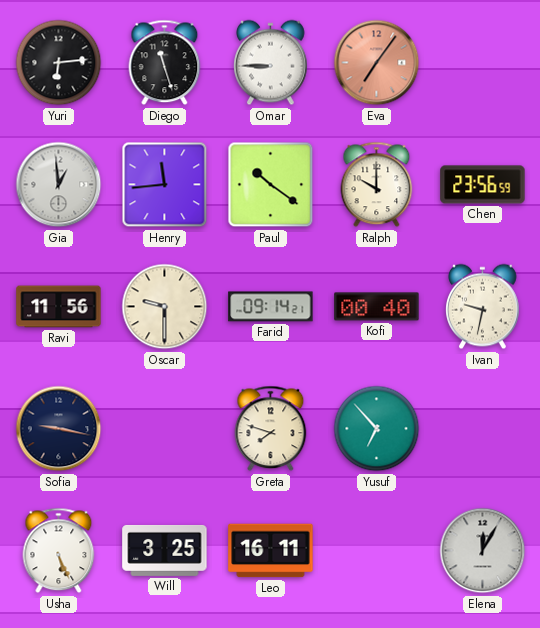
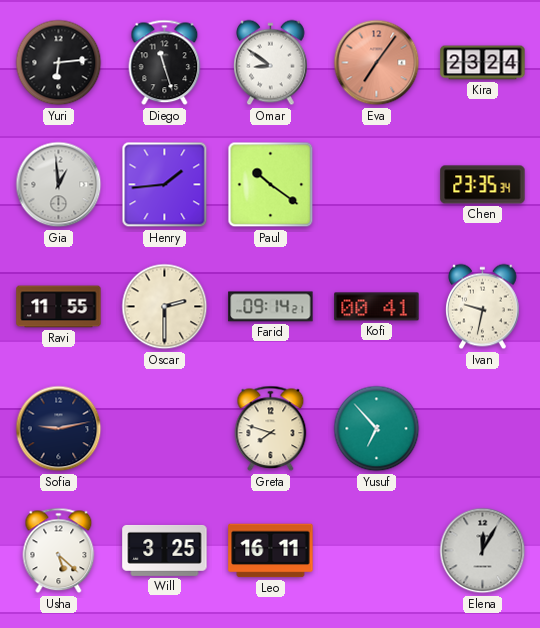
Omar: 8:45 -> 8:51
Kira: none -> 23:24
Henry: 11:44 -> 1:44
Ralph: 10:00 -> none
Chen: 23:56 -> 23:35
Ravi: 11:56 -> 11:55
Oscar: 9:30 -> 2:30
Kofi: 00:40 -> 00:41
Sofia: 9:17 -> 9:13
Usha: 5:26 -> 5:22
